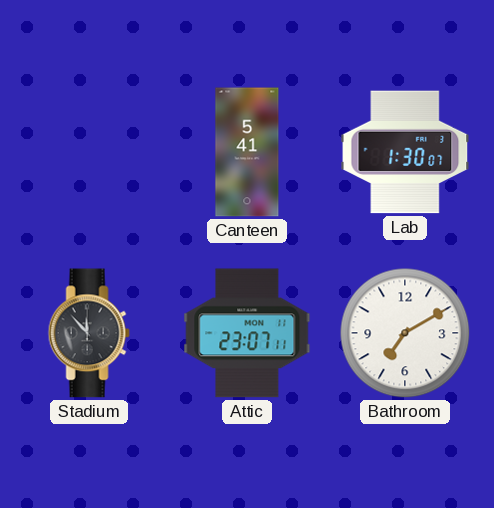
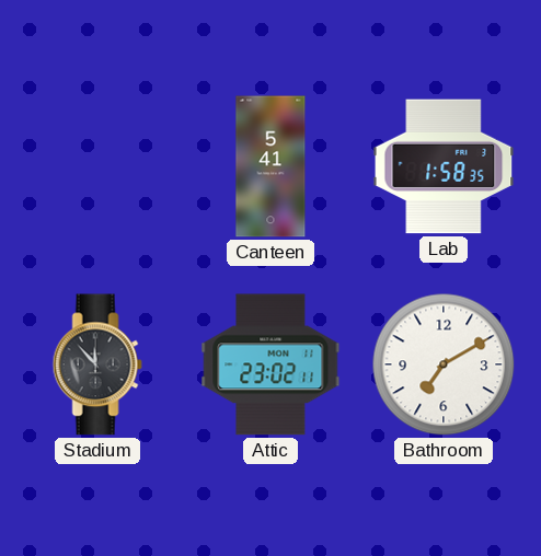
Lab: 1:30 -> 1:58
Attic: 23:07 -> 23:02
